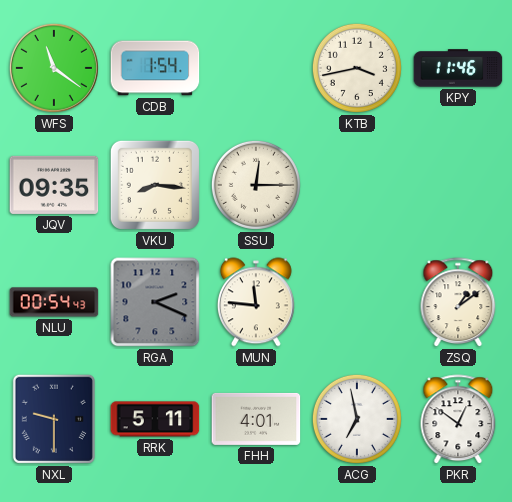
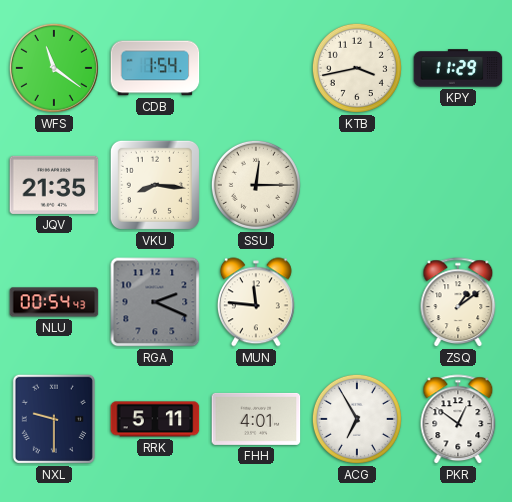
KPY: 11:46 -> 11:29
JQV: 09:35 -> 21:35
ACG: 6:58 -> 6:55
